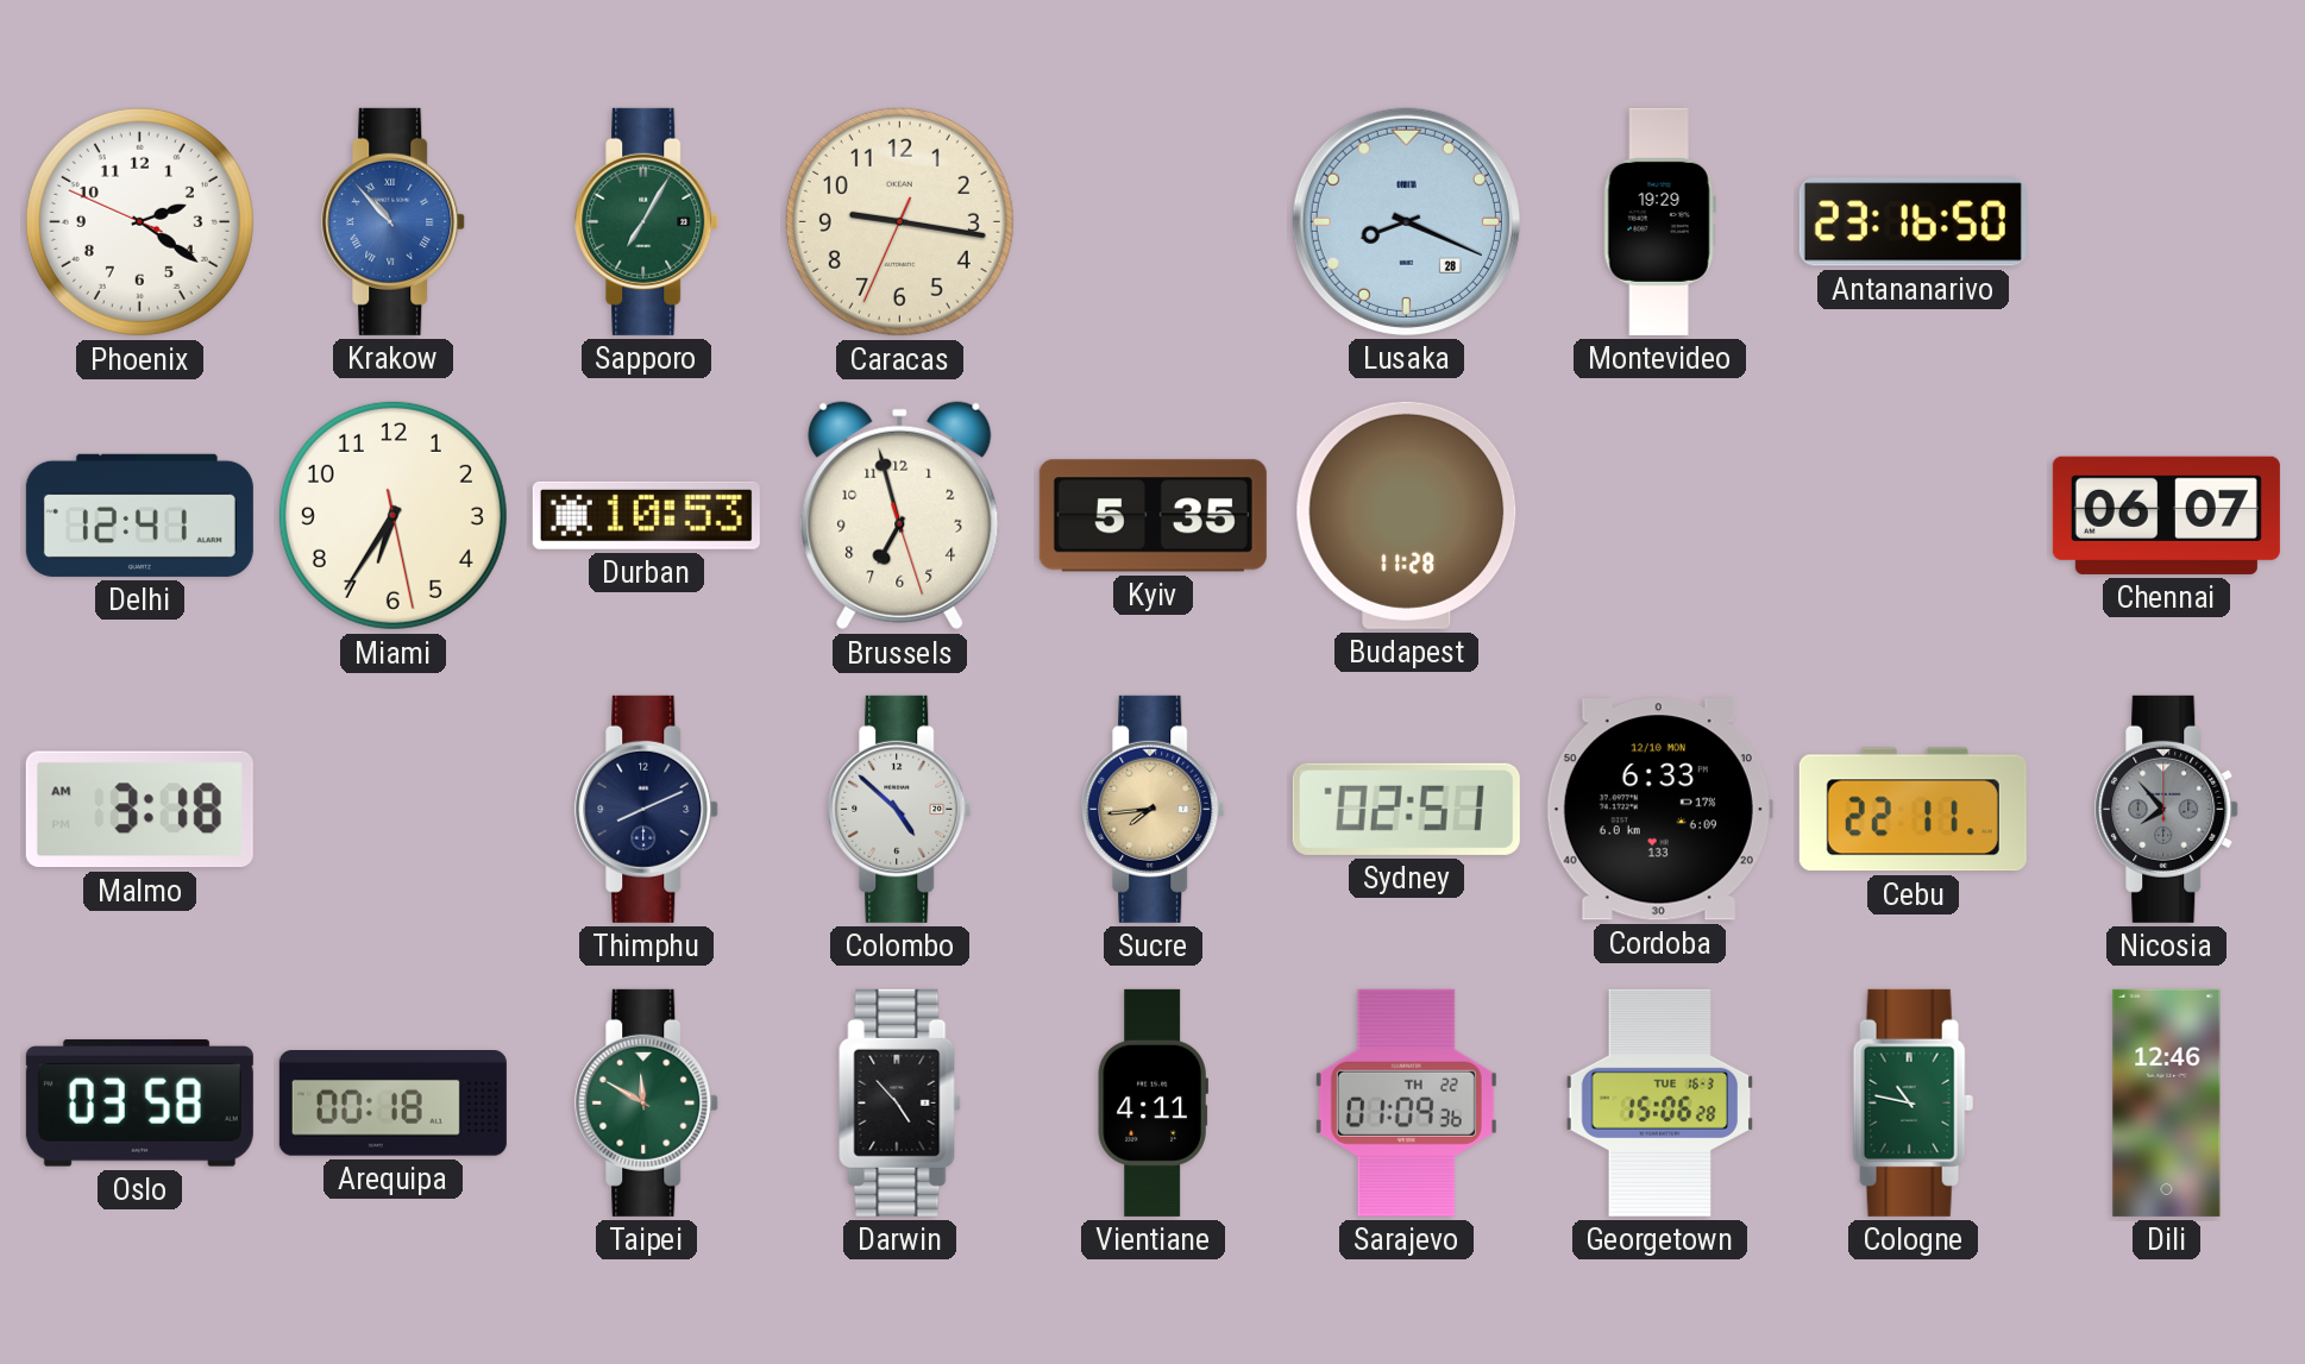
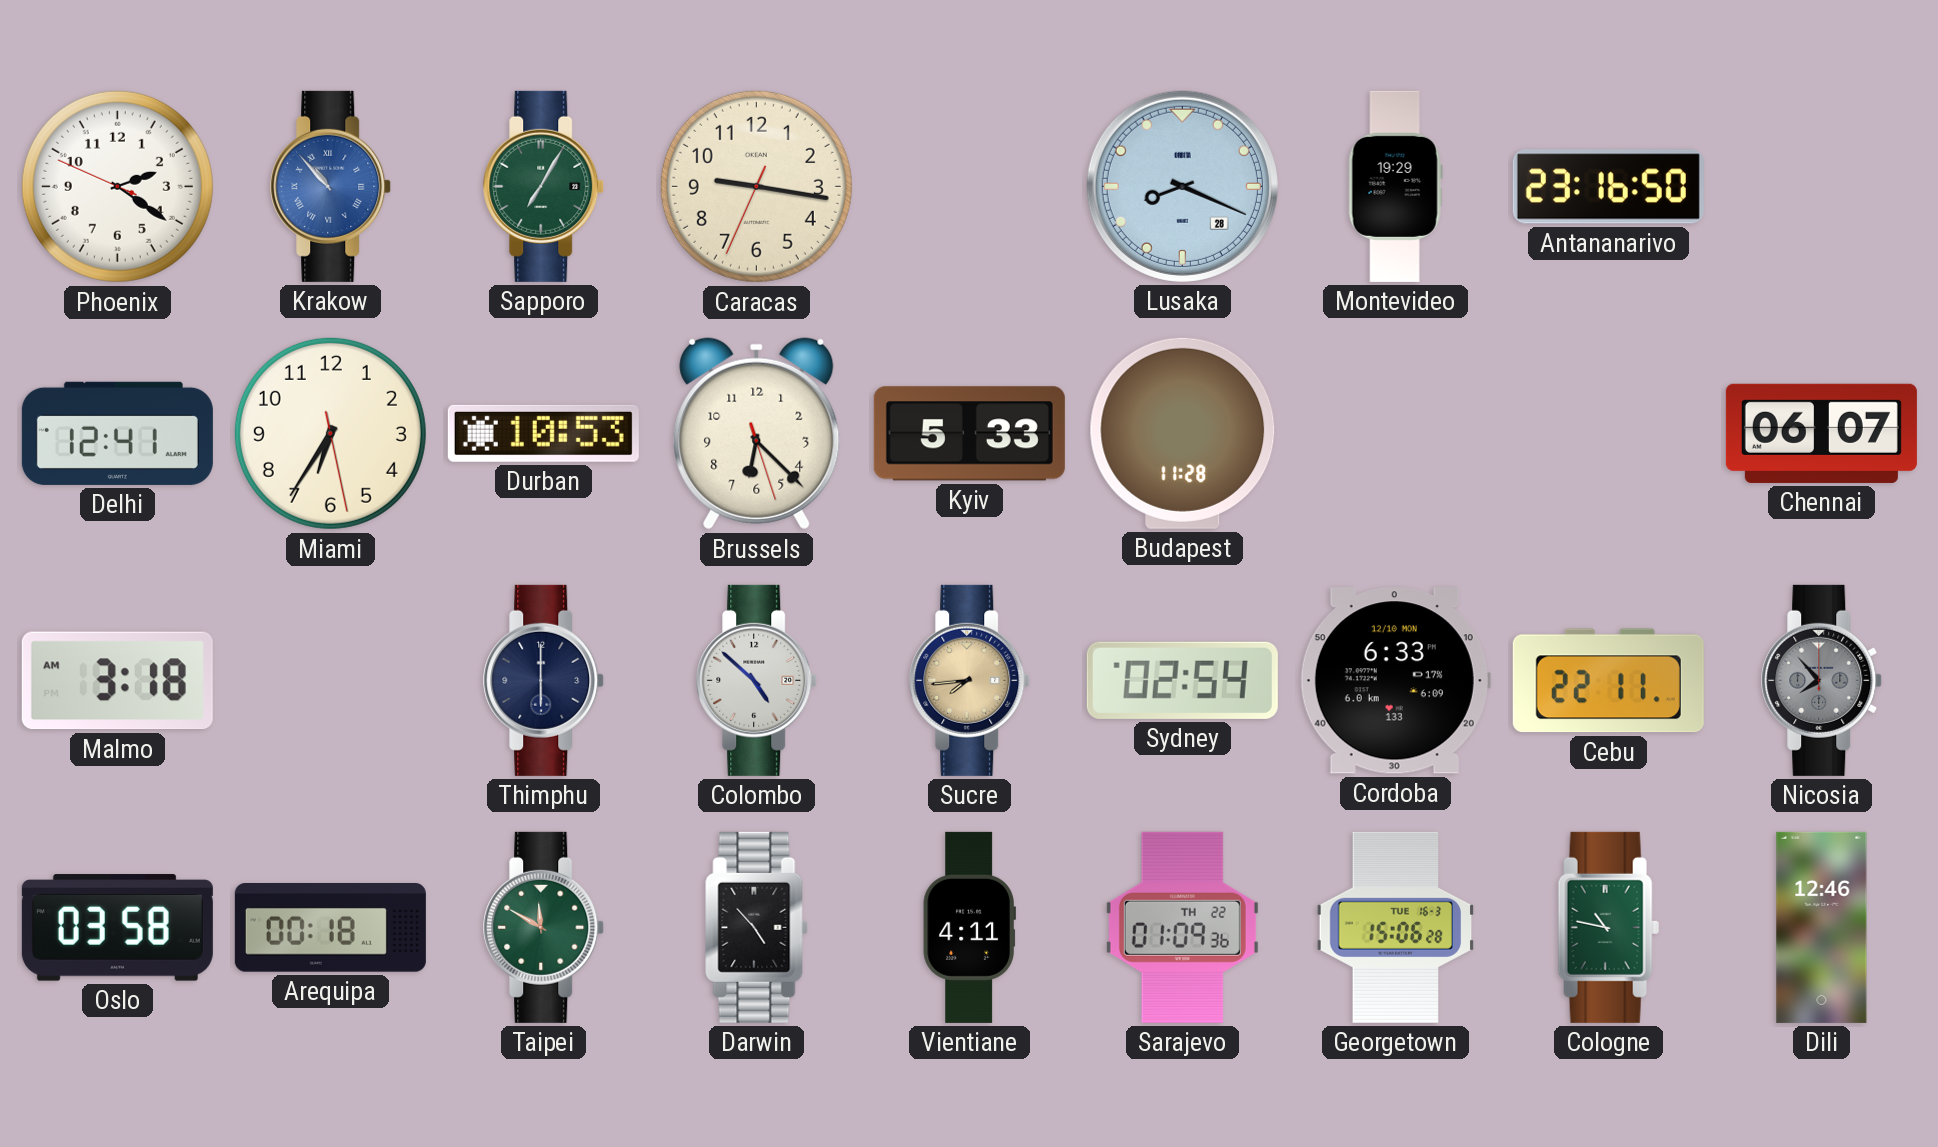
Brussels: 6:57 -> 6:22
Kyiv: 5:35 -> 5:33
Thimphu: 8:11 -> 6:00
Sydney: 02:51 -> 02:54
